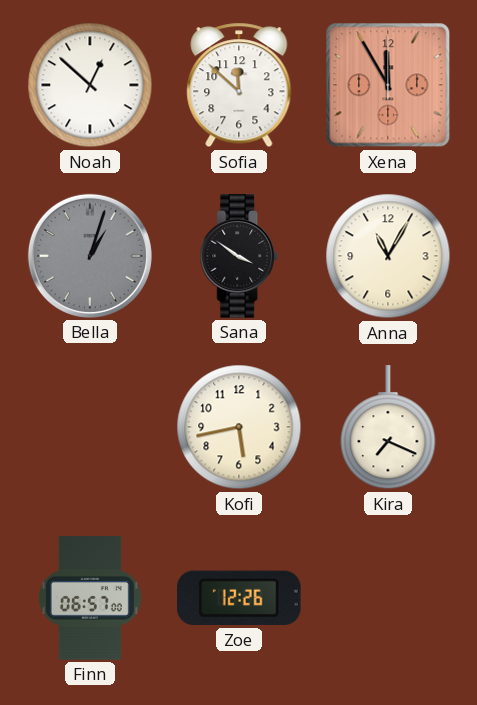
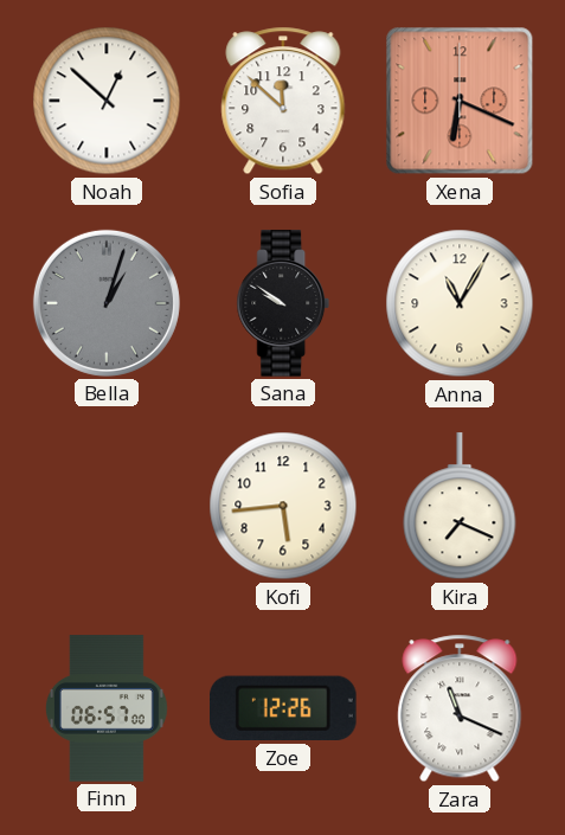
Xena: 11:55 -> 6:19
Sana: 3:51 -> 9:51
Kofi: 5:43 -> 5:44
Zara: none -> 11:19
